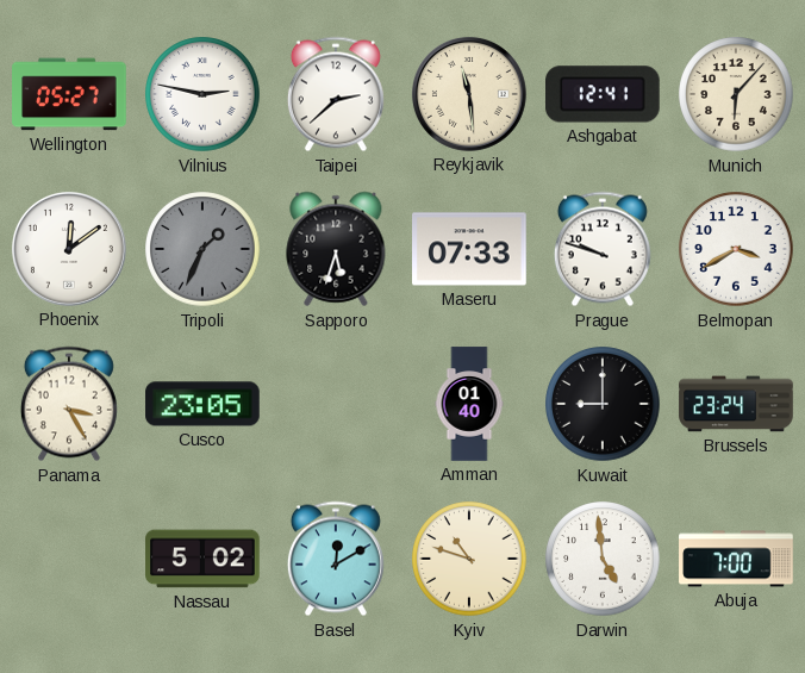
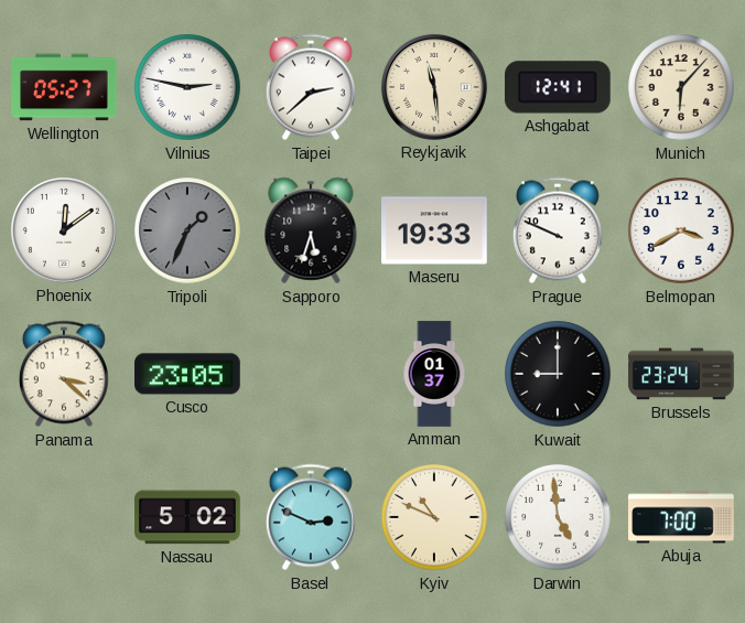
Maseru: 07:33 -> 19:33
Prague: 9:48 -> 9:49
Panama: 3:25 -> 3:22
Amman: 01:40 -> 01:37
Basel: 12:10 -> 2:49
Kyiv: 10:48 -> 10:49
